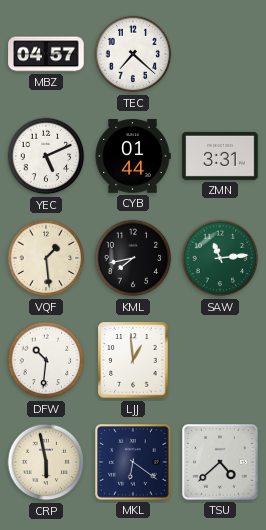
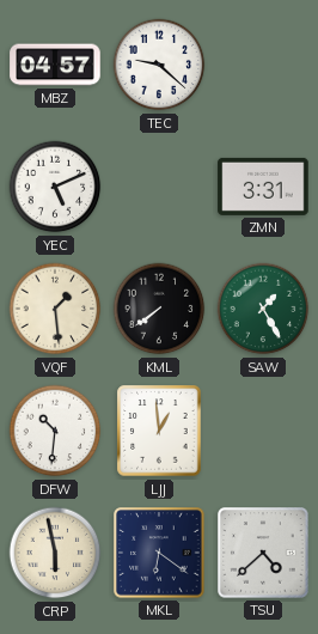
TEC: 7:22 -> 9:22
CYB: 01:44 -> none
KML: 7:43 -> 7:39
SAW: 11:14 -> 1:25
